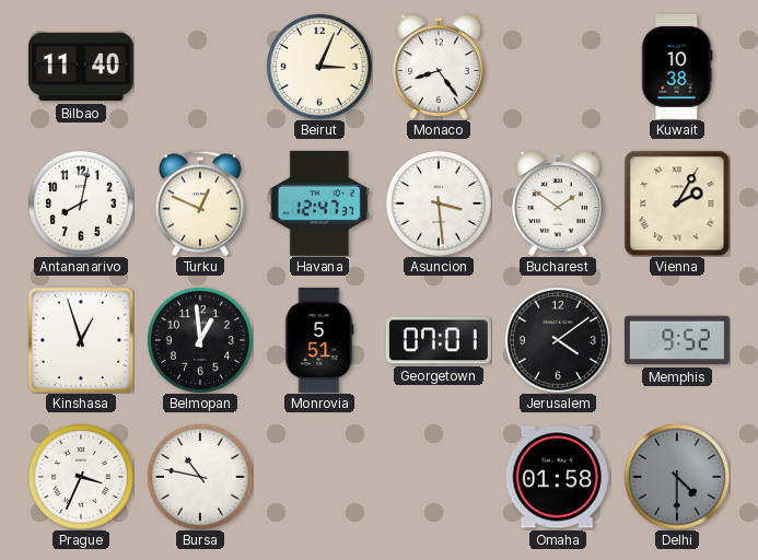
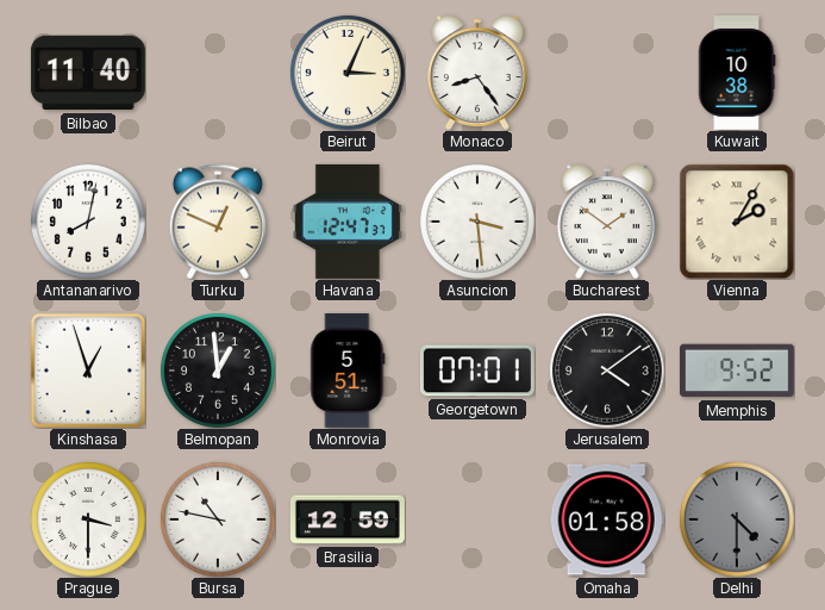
Prague: 3:34 -> 3:30
Brasilia: none -> 12:59
